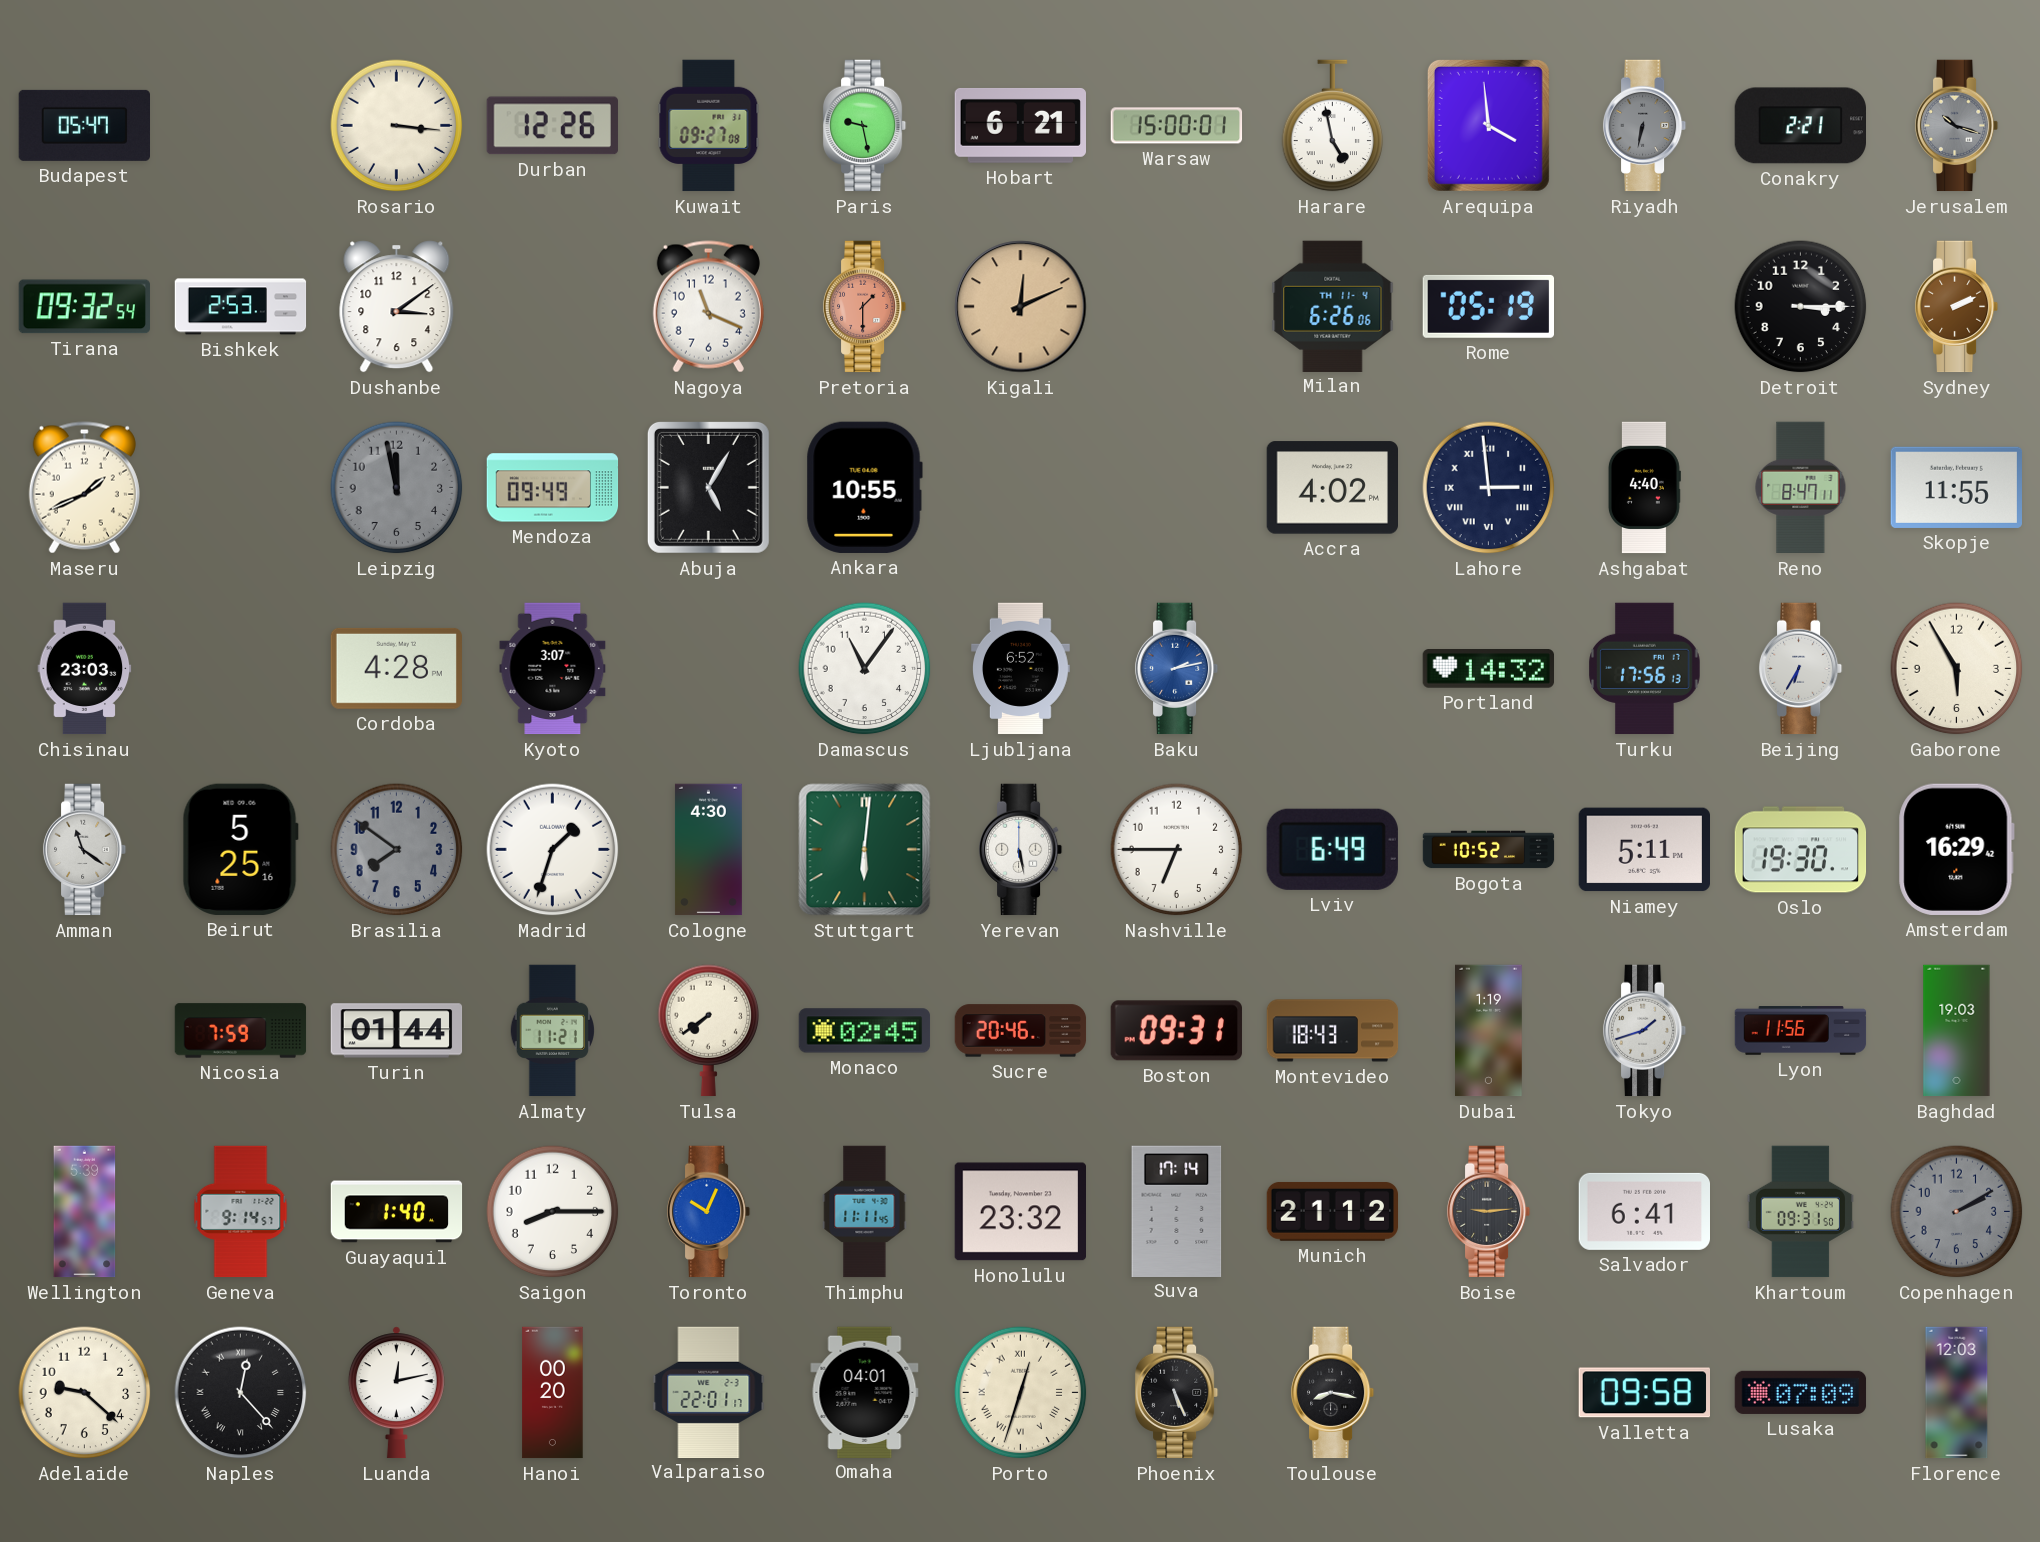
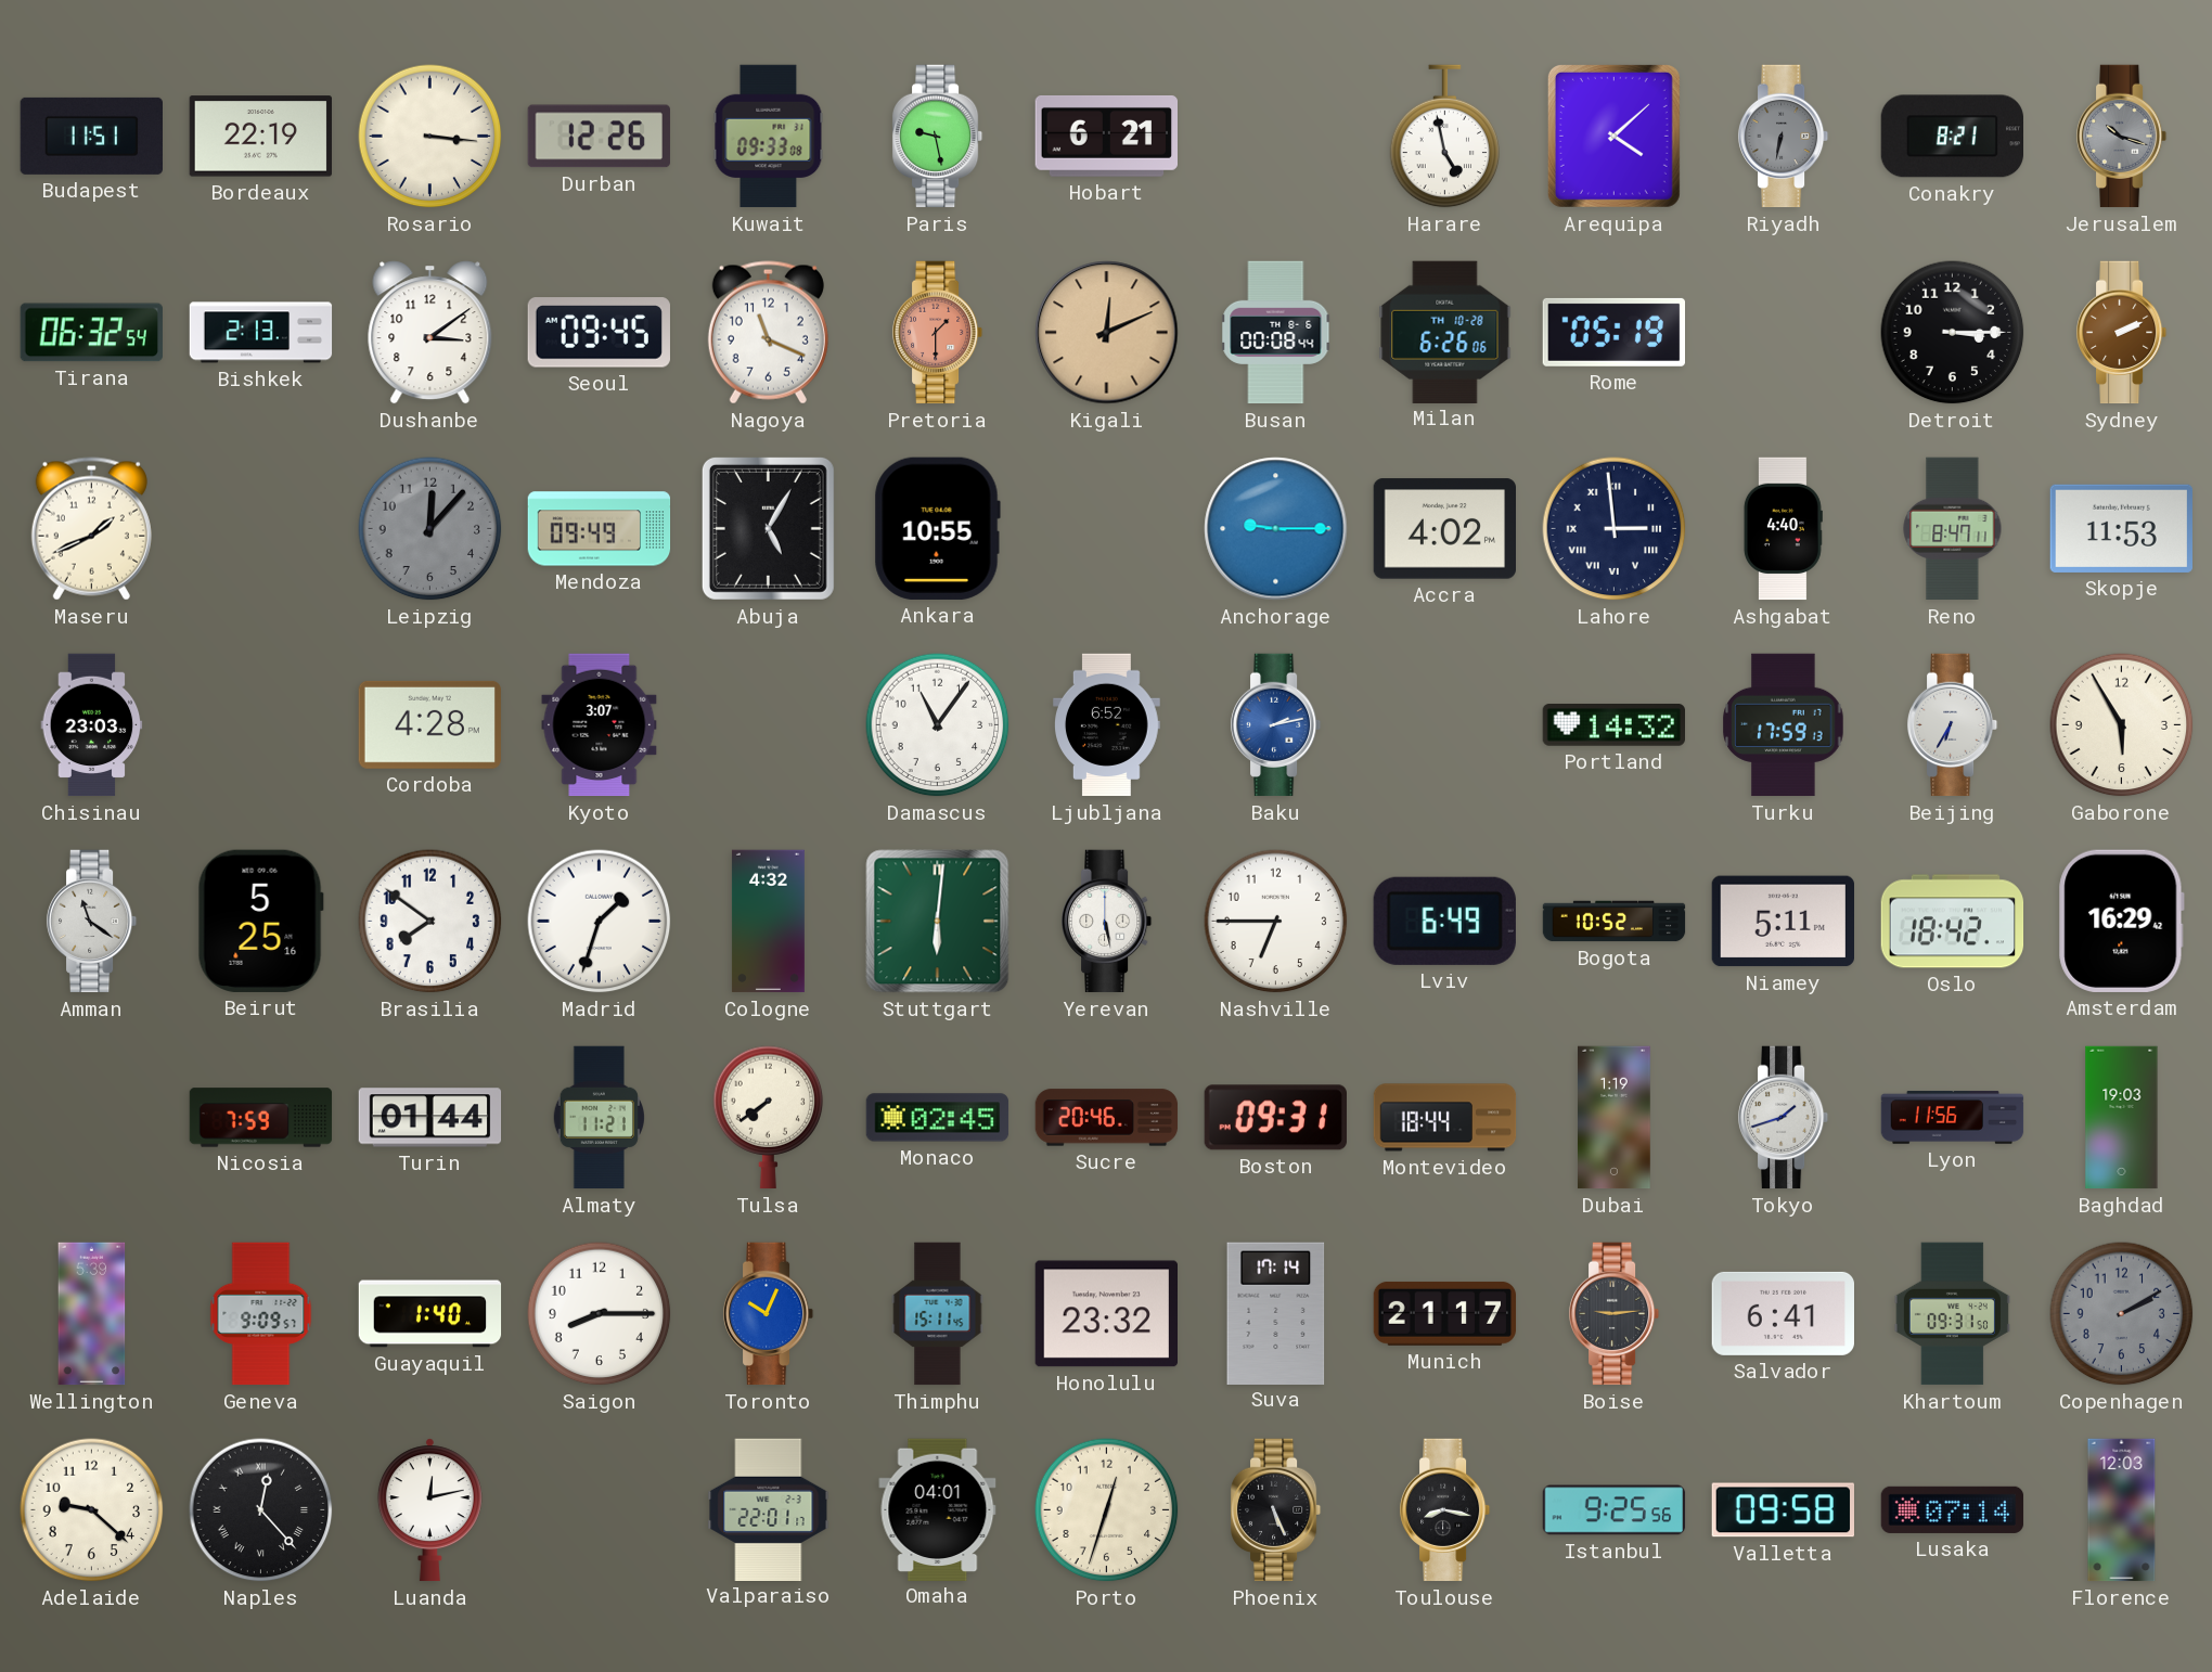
Budapest: 05:47 -> 11:51
Bordeaux: none -> 22:19
Kuwait: 09:27 -> 09:33
Warsaw: 15:00 -> none
Arequipa: 3:59 -> 4:08
Conakry: 2:21 -> 8:21
Tirana: 09:32 -> 06:32
Bishkek: 2:53 -> 2:13
Seoul: none -> 09:45
Busan: none -> 00:08
Milan date: TH 11-4 -> TH 10-28
Leipzig: 11:58 -> 12:07
Anchorage: none -> 9:15
Skopje: 11:55 -> 11:53
Turku: 17:56 -> 17:59
Brasilia dial: grey -> white
Cologne: 4:30 -> 4:32
Oslo: 19:30 -> 18:42
Montevideo: 18:43 -> 18:44
Geneva: 9:14 -> 9:09
Thimphu: 11:11 -> 15:11
Munich: 21:12 -> 21:17
Hanoi: 00:20 -> none
Porto numerals: Roman -> Arabic
Istanbul: none -> 9:25
Lusaka: 07:09 -> 07:14
